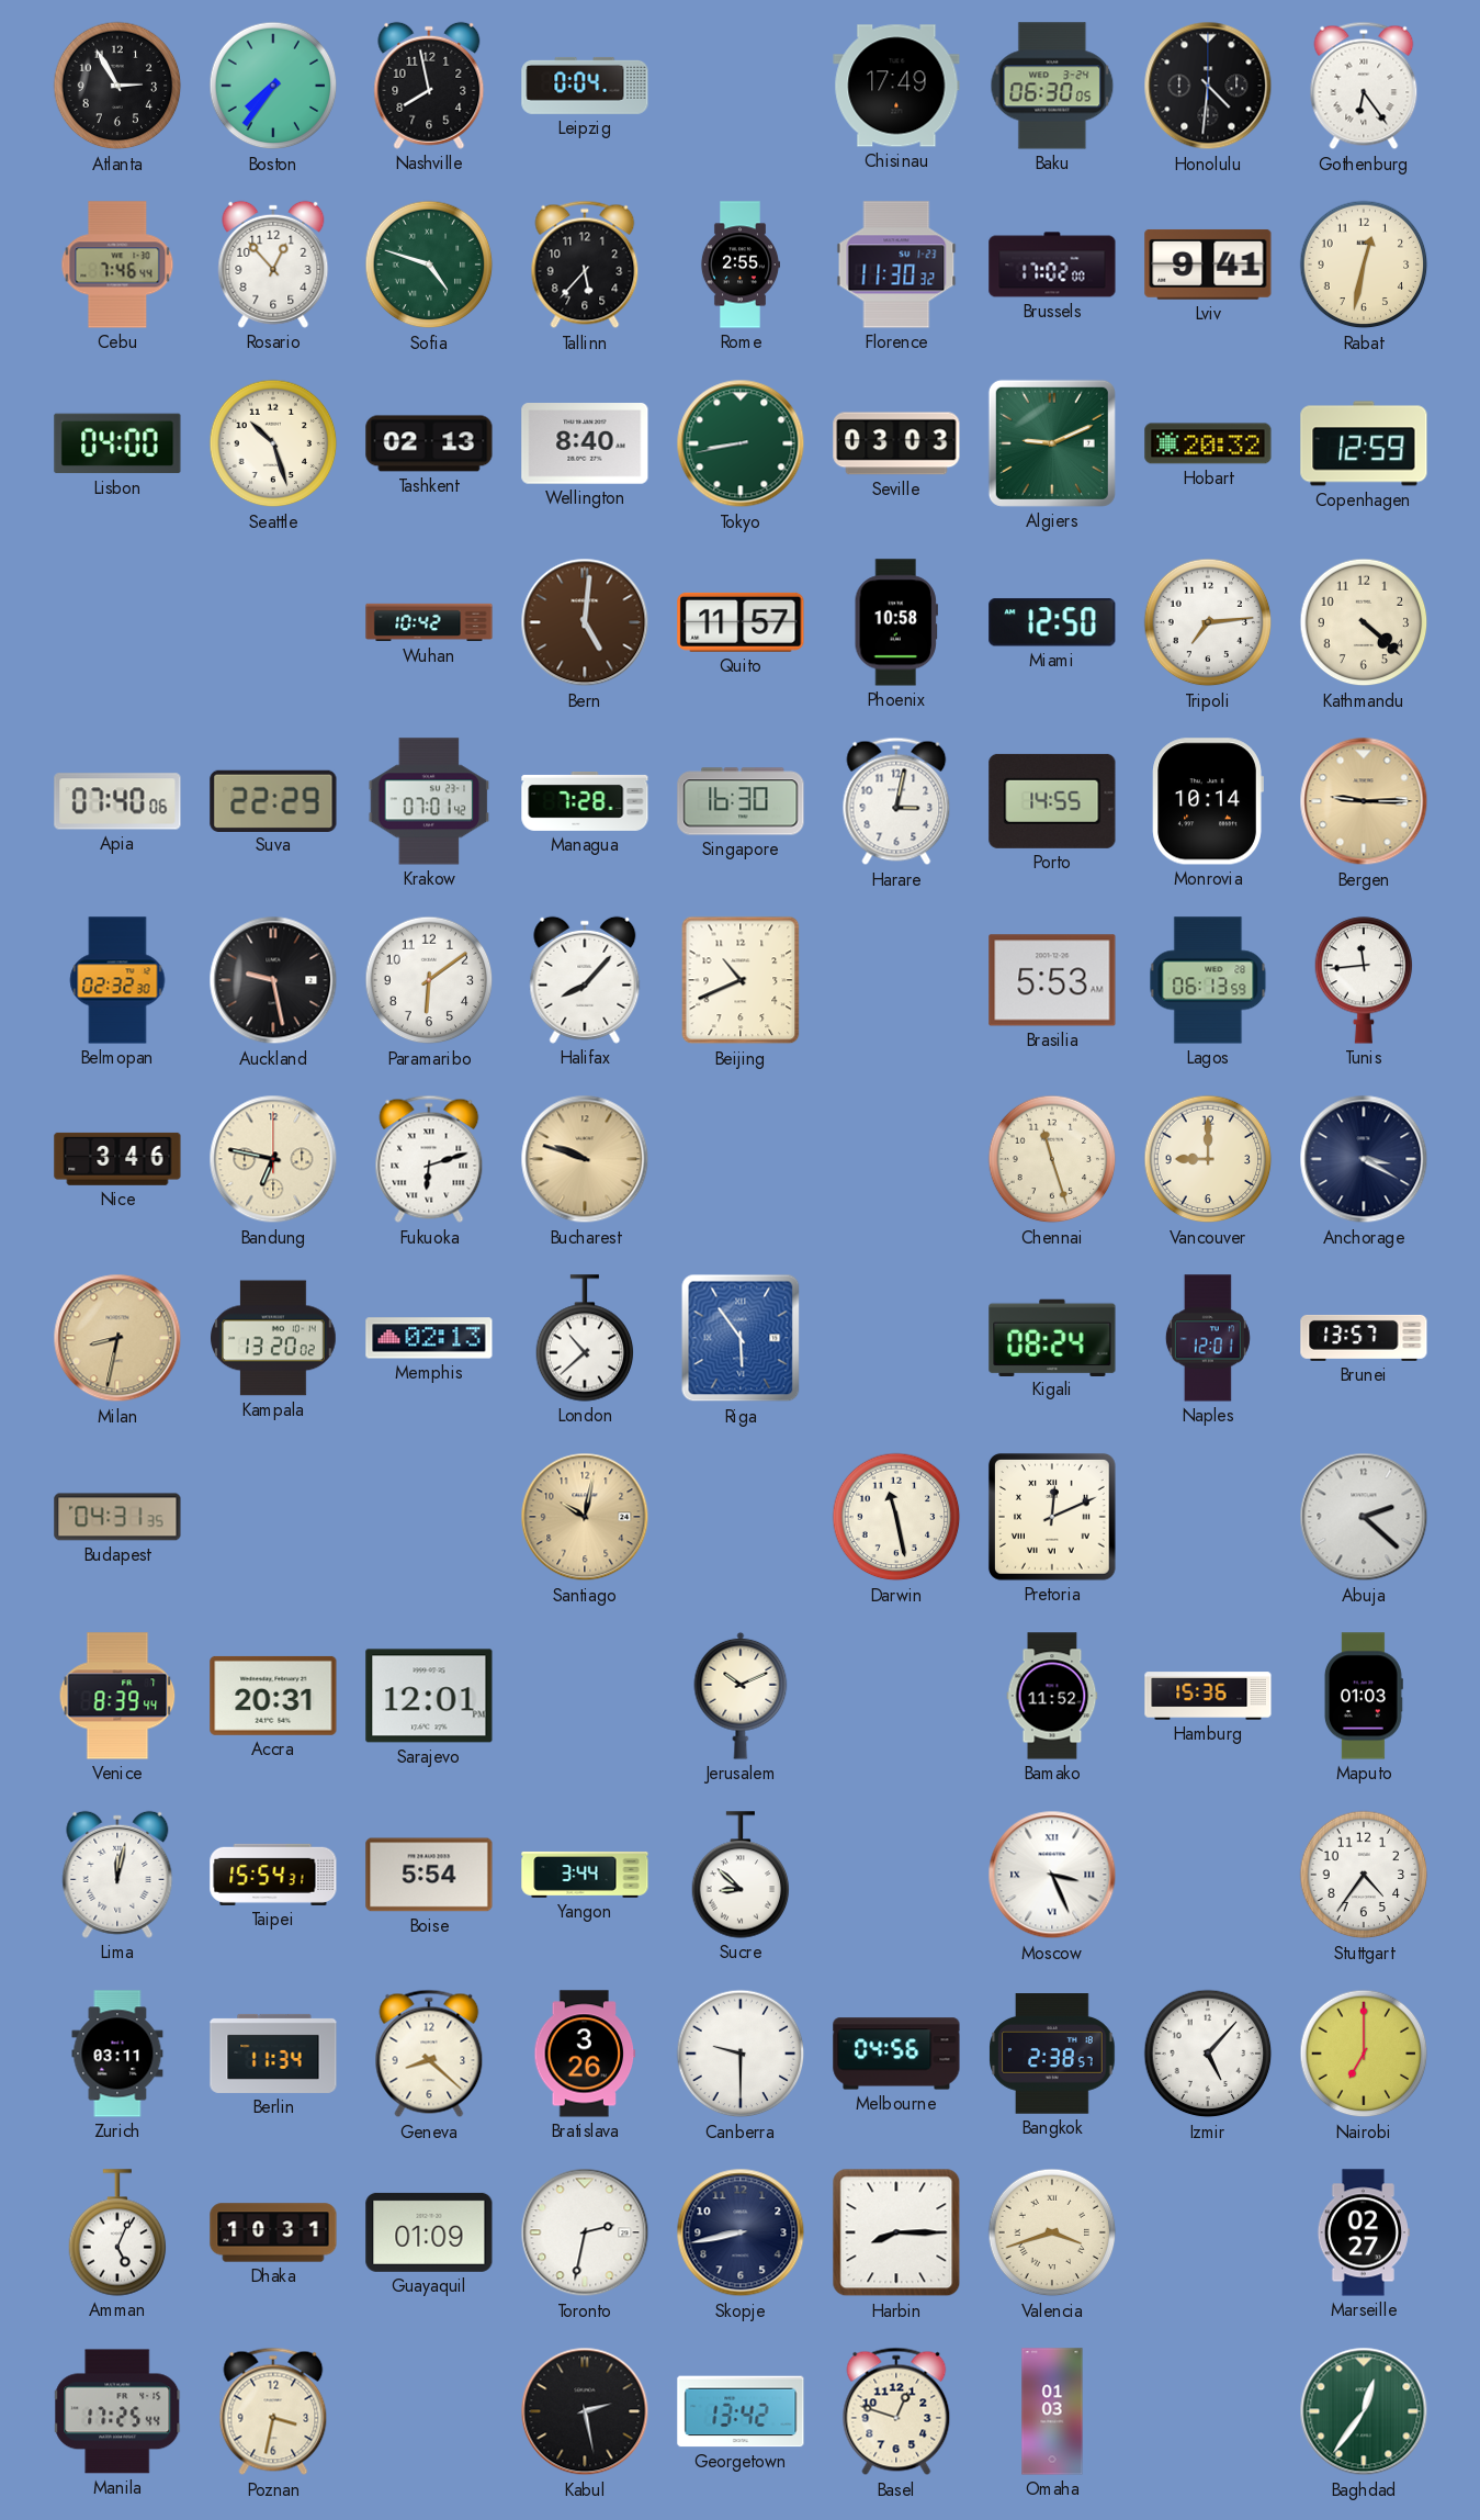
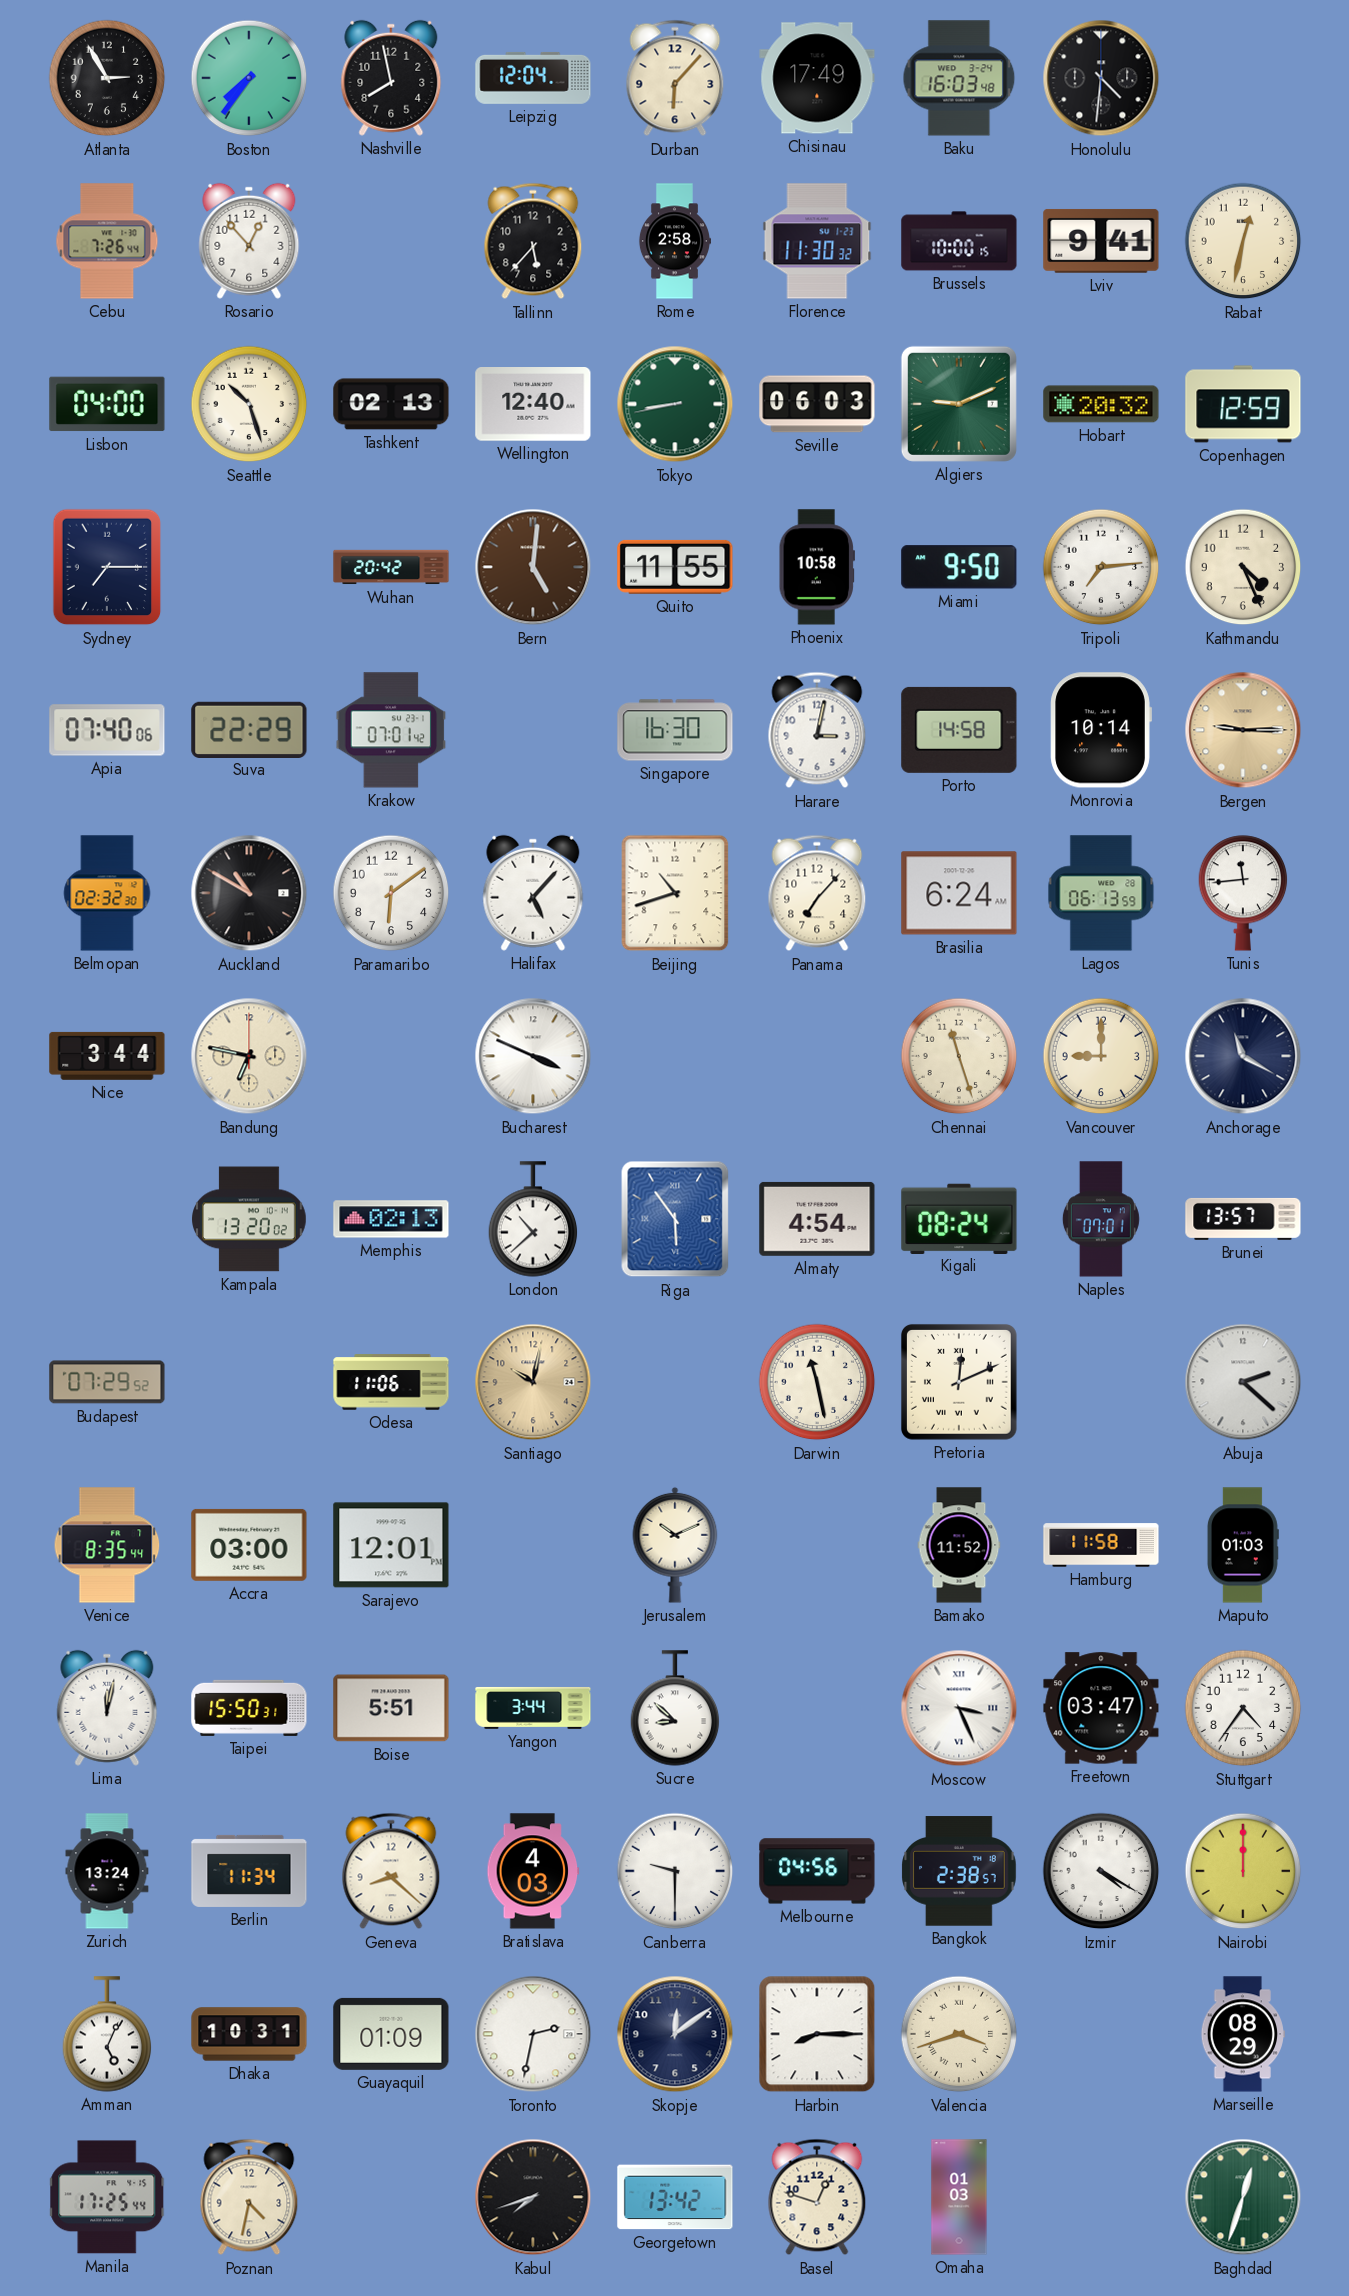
Leipzig: 0:04 -> 12:04
Durban: none -> 6:07
Baku: 06:30 -> 16:03
Gothenburg: 6:24 -> none
Cebu: 7:46 -> 7:26
Sofia: 4:48 -> none
Rome: 2:55 -> 2:58
Brussels: 17:02 -> 10:00
Wellington: 8:40 -> 12:40
Seville: 03:03 -> 06:03
Sydney: none -> 7:15
Wuhan: 10:42 -> 20:42
Quito: 11:57 -> 11:55
Miami: 12:50 -> 9:50
Kathmandu: 4:22 -> 4:26
Managua: 7:28 -> none
Porto: 14:55 -> 14:58
Auckland: 9:28 -> 10:50
Halifax: 8:07 -> 5:07
Beijing: 10:41 -> 10:42
Panama: none -> 7:07
Brasilia: 5:53 -> 6:24
Nice: 3:46 -> 3:44
Fukuoka: 6:12 -> none
Bucharest: 9:48 -> 3:49
Bucharest dial: champagne -> white
Anchorage: 3:20 -> 11:20
Milan: 8:32 -> none
Almaty: none -> 4:54
Naples: 12:01 -> 07:01
Budapest: 04:31 -> 07:29
Odesa: none -> 11:06
Venice: 8:39 -> 8:35
Accra: 20:31 -> 03:00
Hamburg: 15:36 -> 11:58
Taipei: 15:54 -> 15:50
Boise: 5:54 -> 5:51
Freetown: none -> 03:47
Zurich: 03:11 -> 13:24
Bratislava: 3:26 -> 4:03
Izmir: 5:07 -> 4:20
Nairobi: 7:00 -> 12:00
Skopje: 8:43 -> 12:09
Marseille: 02:27 -> 08:29
Poznan: 3:32 -> 4:32
Kabul: 2:28 -> 7:42
Baghdad: 12:36 -> 12:33
